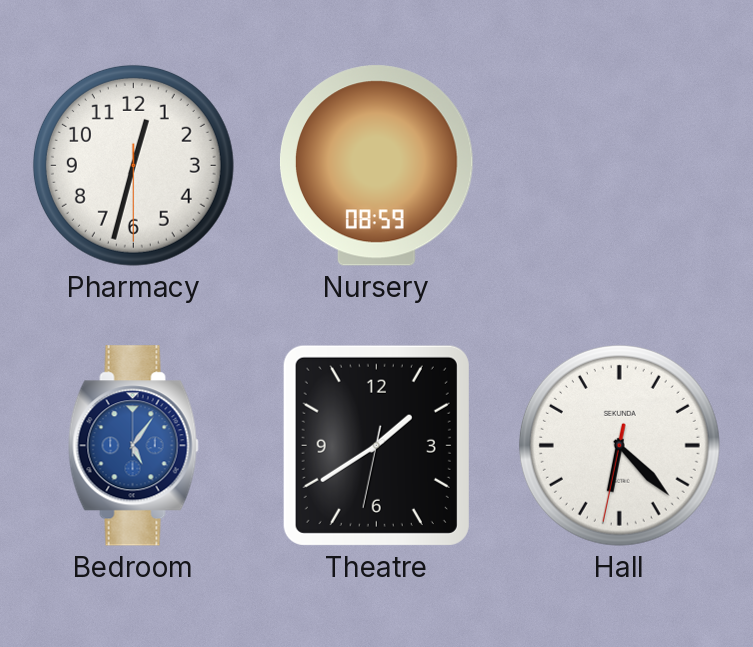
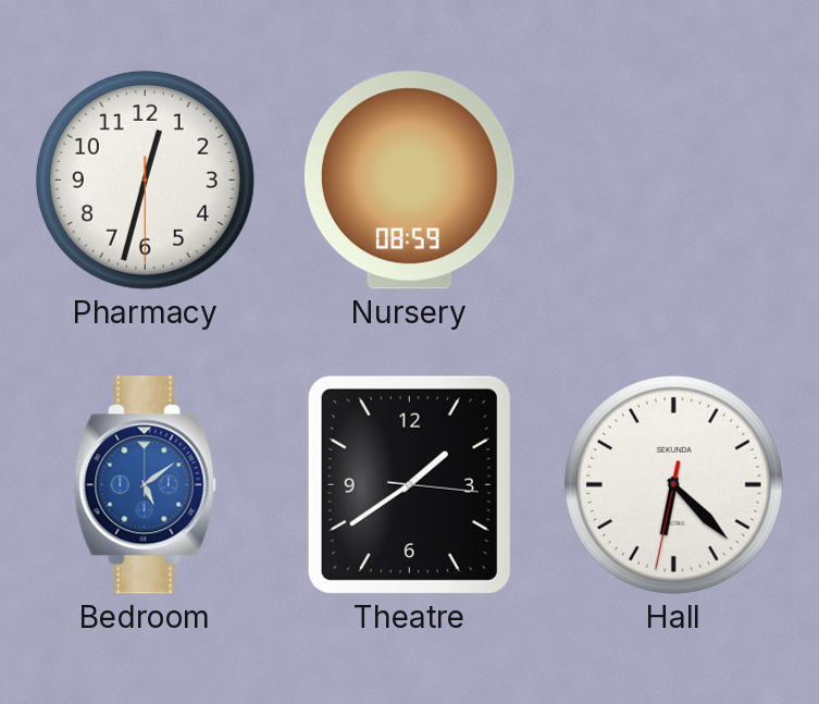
Bedroom: 5:06 -> 5:09
Theatre: 1:39:32 -> 1:39:16
